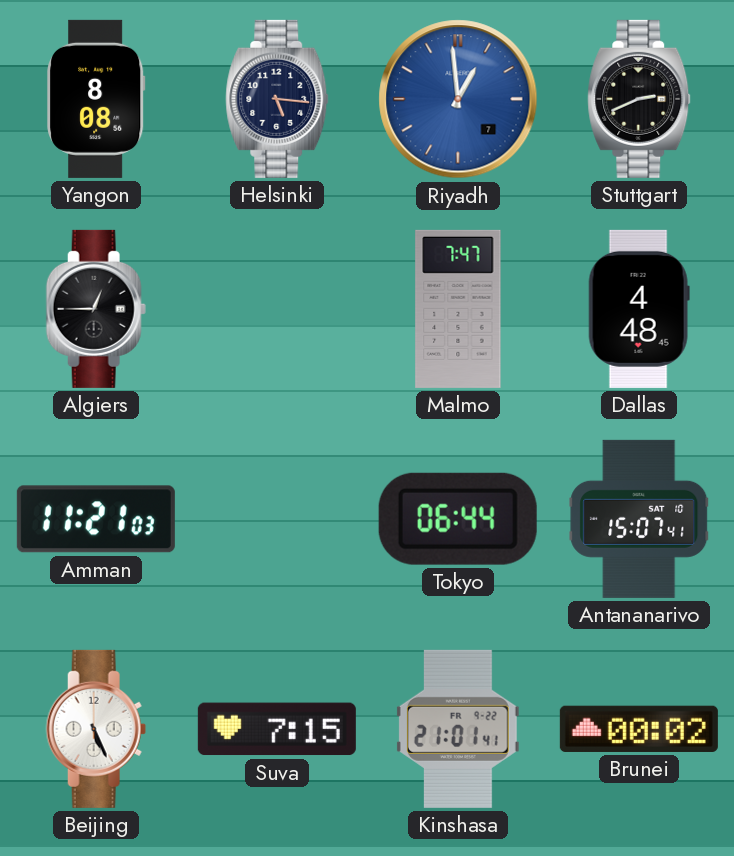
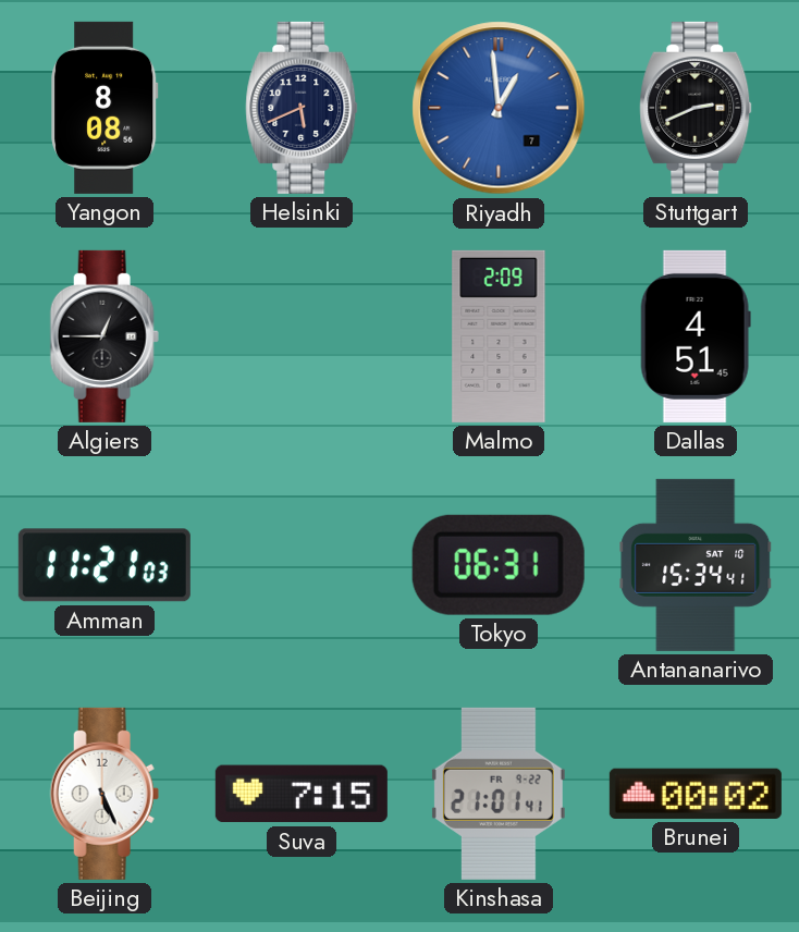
Helsinki: 5:16 -> 5:41
Malmo: 7:47 -> 2:09
Dallas: 4:48 -> 4:51
Tokyo: 06:44 -> 06:31
Antananarivo: 15:07 -> 15:34
